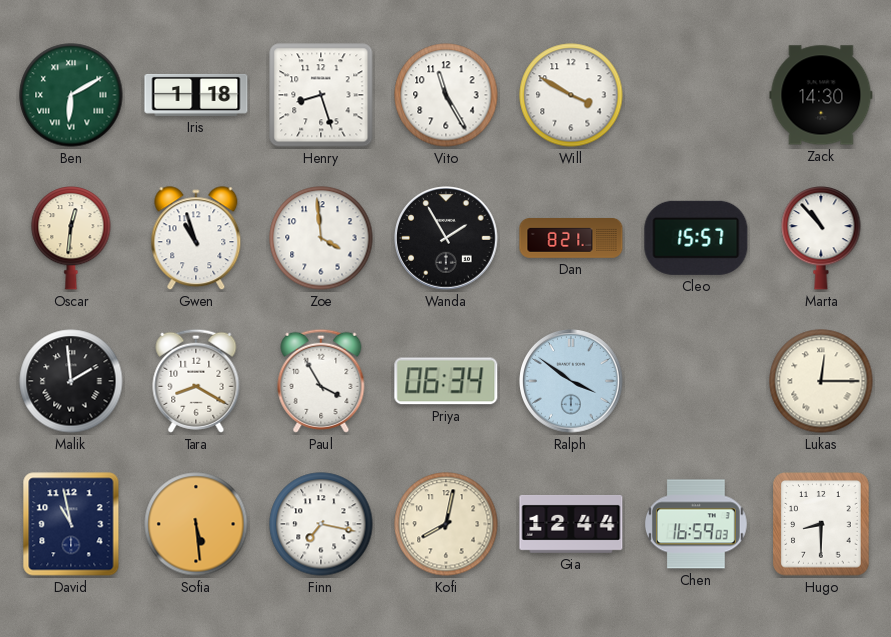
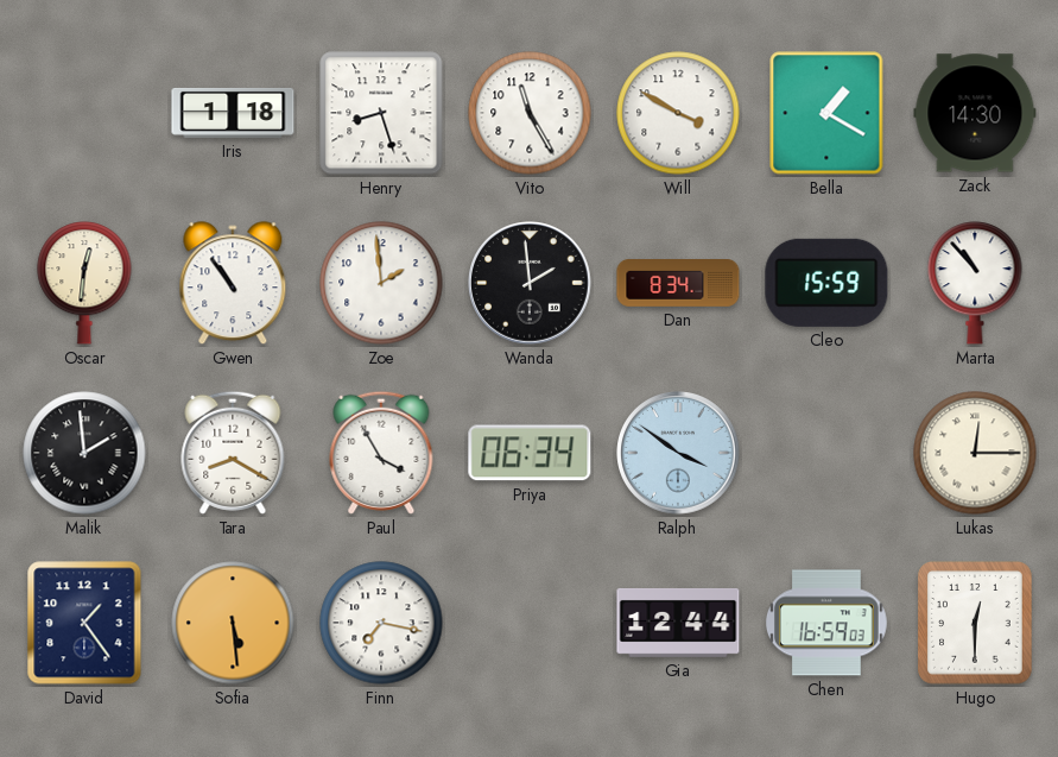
Ben: 6:10 -> none
Bella: none -> 1:20
Gwen: 10:57 -> 10:54
Zoe: 3:59 -> 1:59
Wanda: 1:55 -> 1:59
Dan: 8:21 -> 8:34
Cleo: 15:57 -> 15:59
David: 10:58 -> 1:24
Kofi: 8:02 -> none
Hugo: 8:30 -> 12:30
